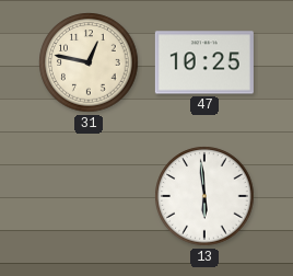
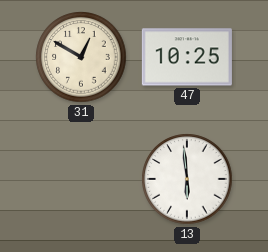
31: 12:47 -> 12:50
